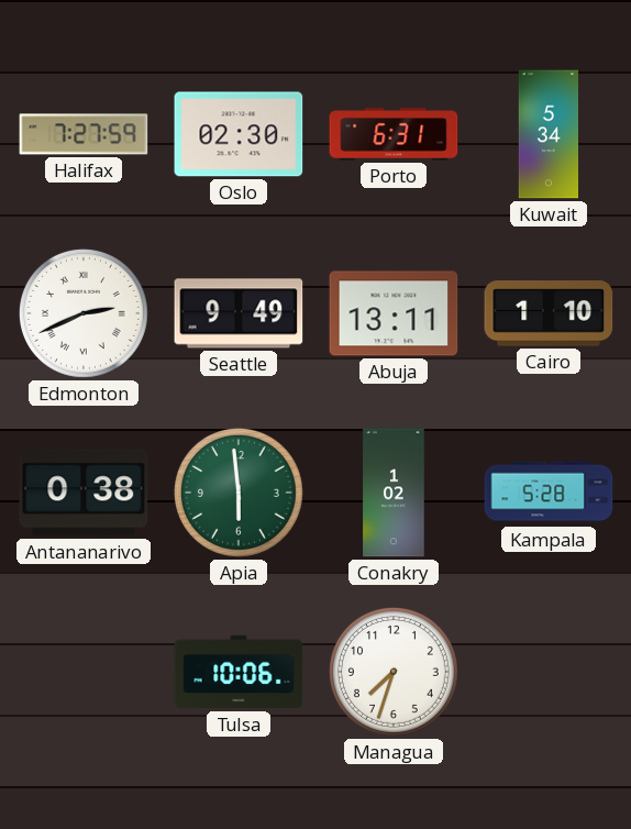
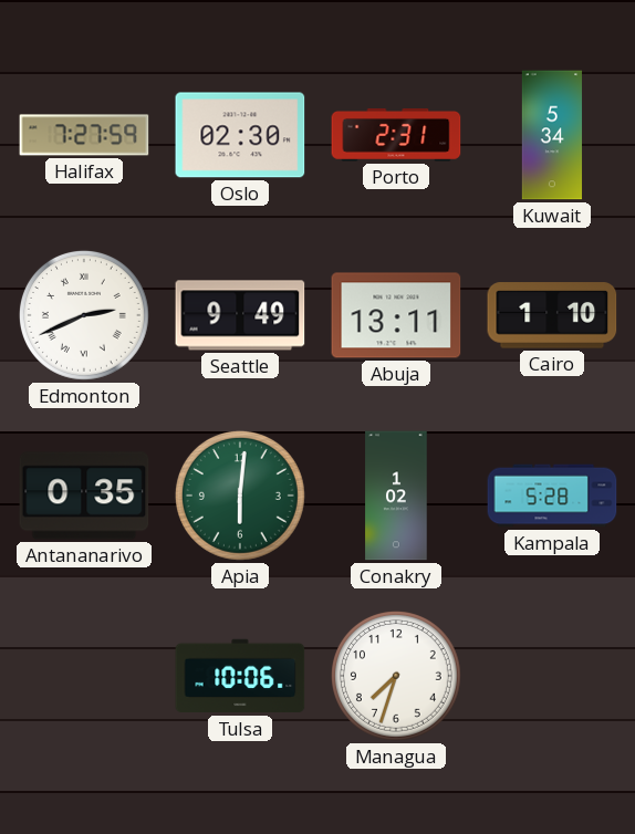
Porto: 6:31 -> 2:31
Antananarivo: 0:38 -> 0:35
Apia: 5:59 -> 6:01
